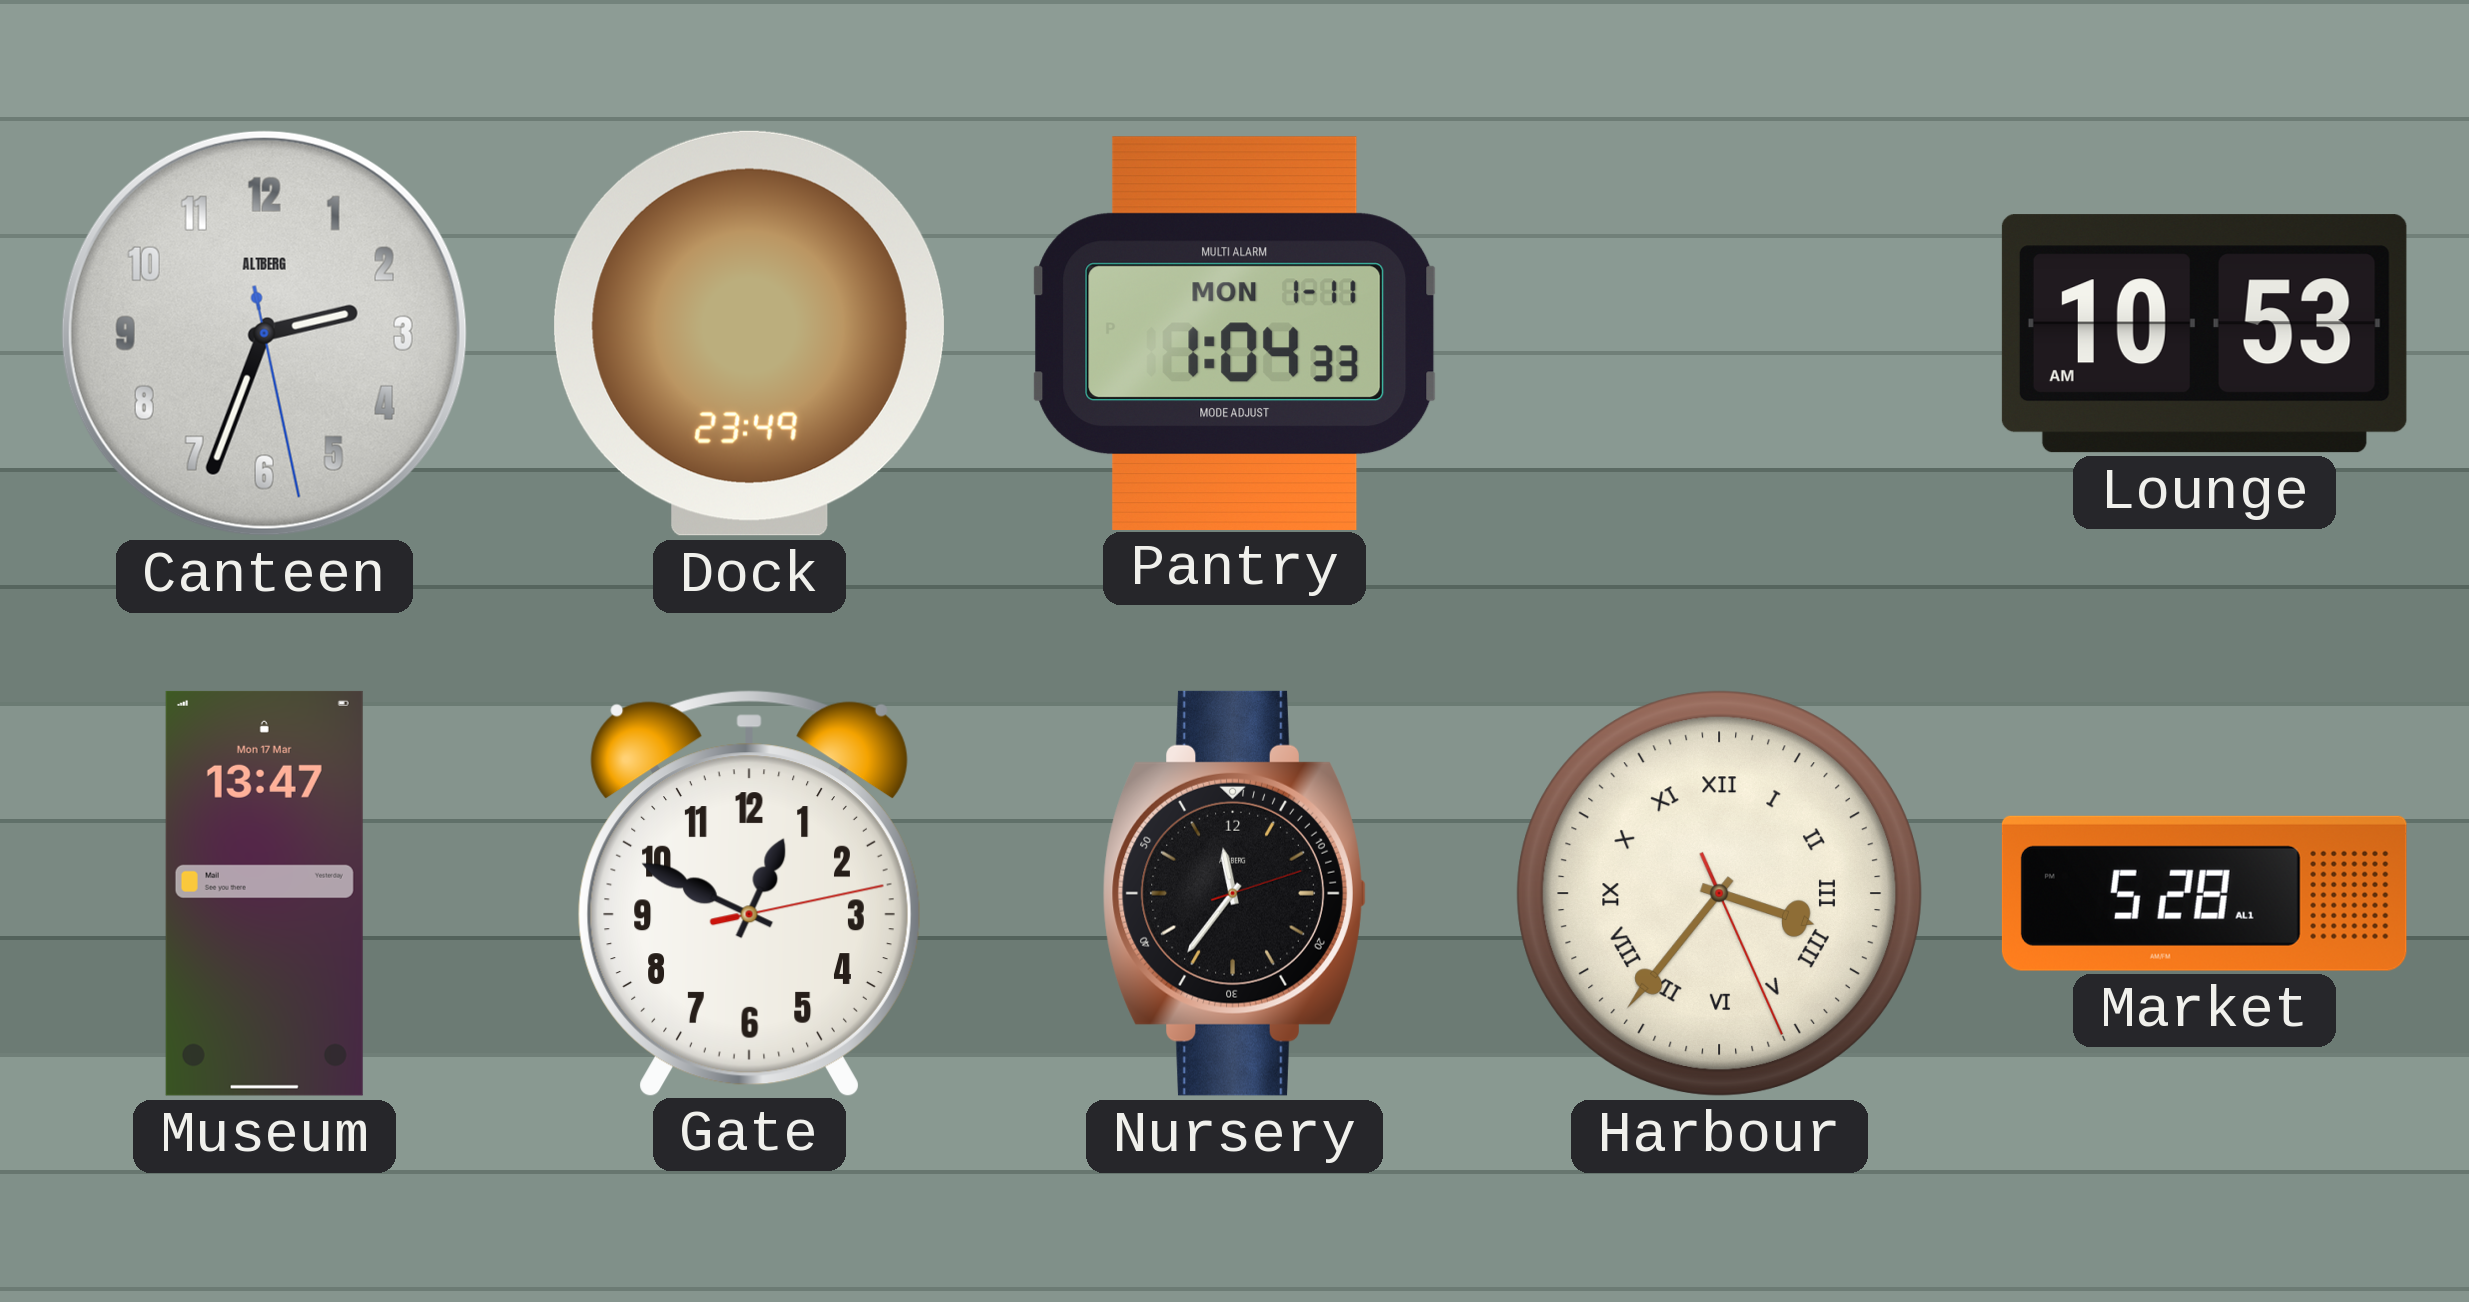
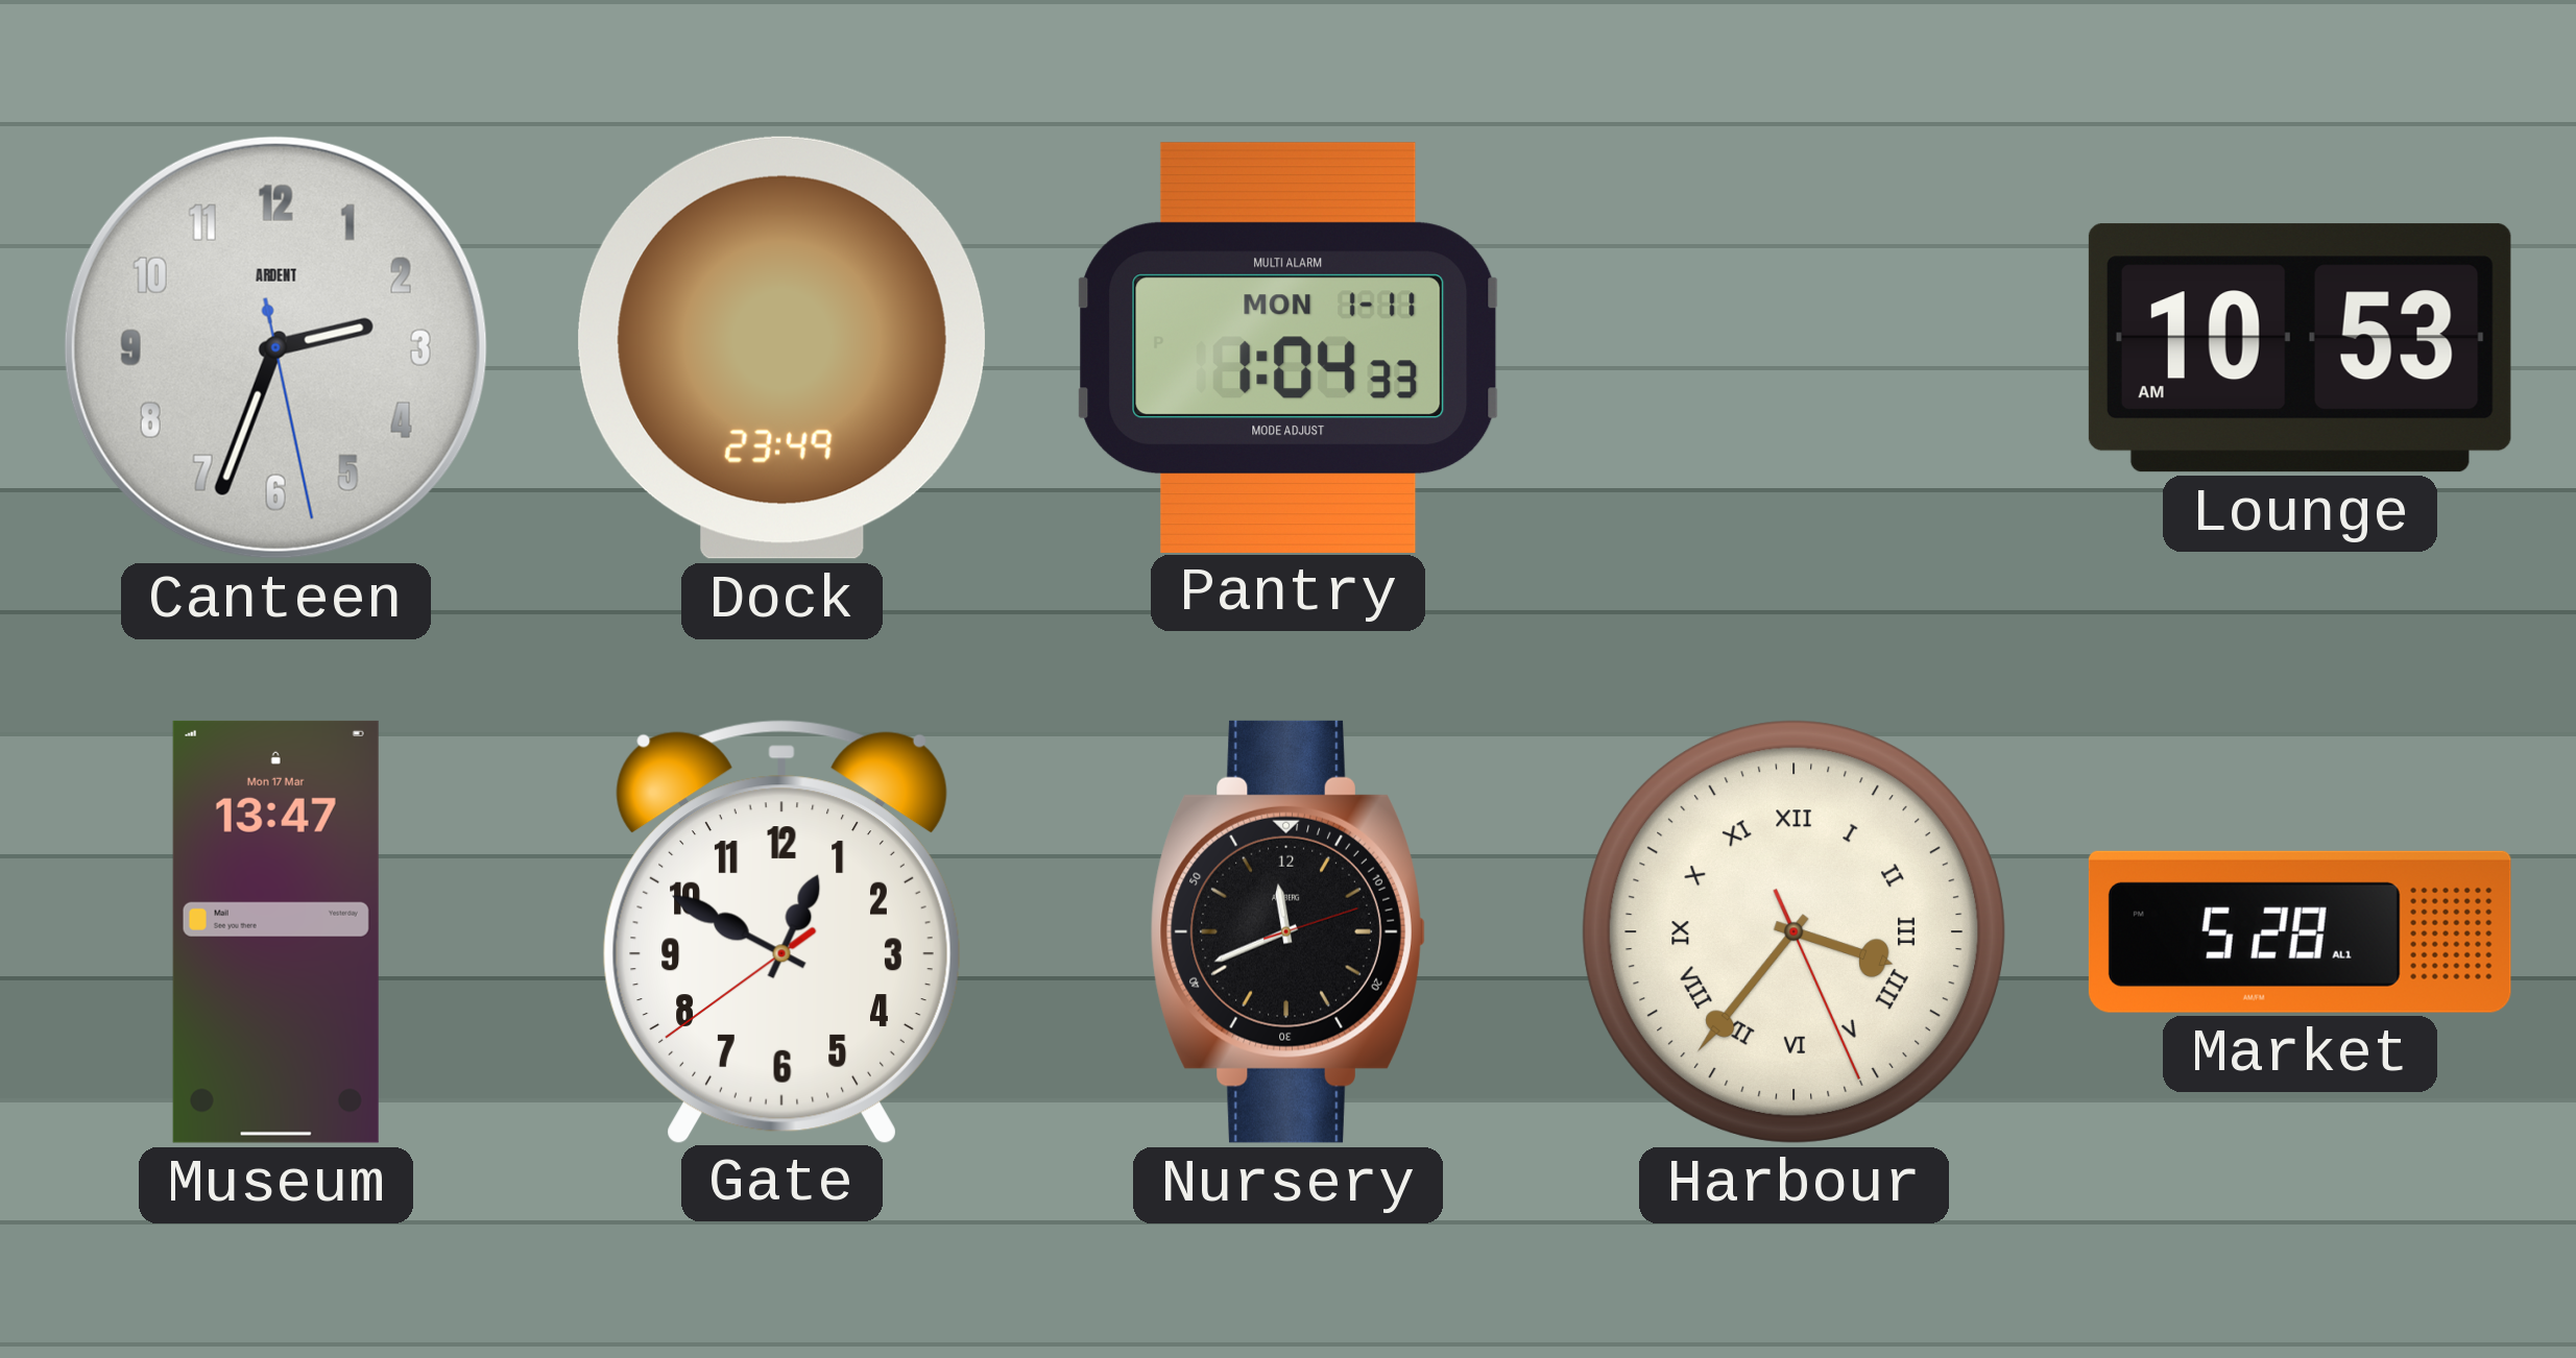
Canteen brand: ALTBERG -> ARDENT
Gate: 12:49:13 -> 12:49:39
Nursery: 11:36 -> 11:41
